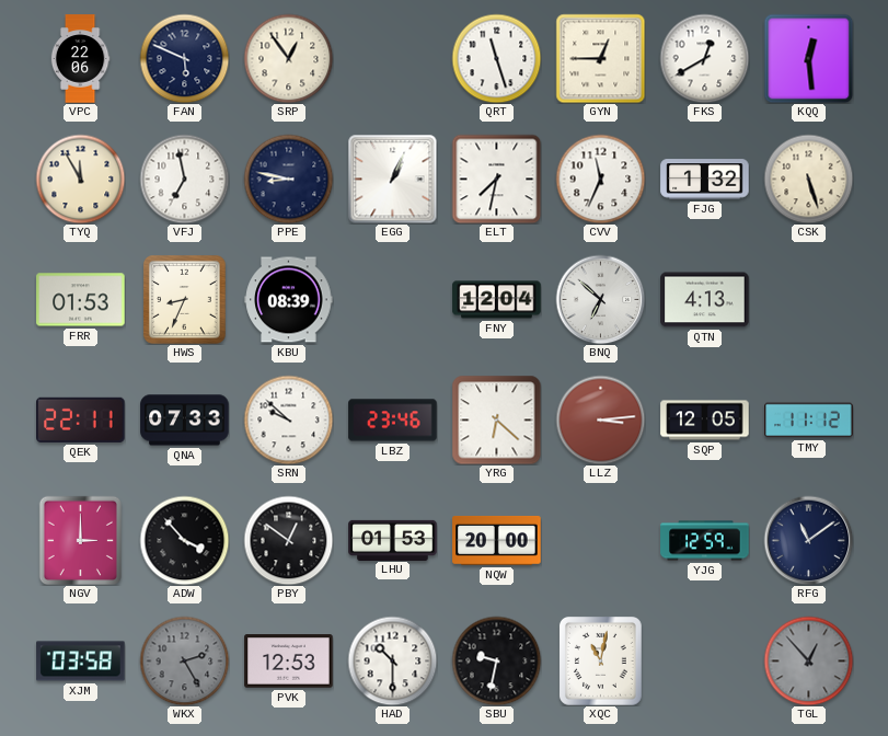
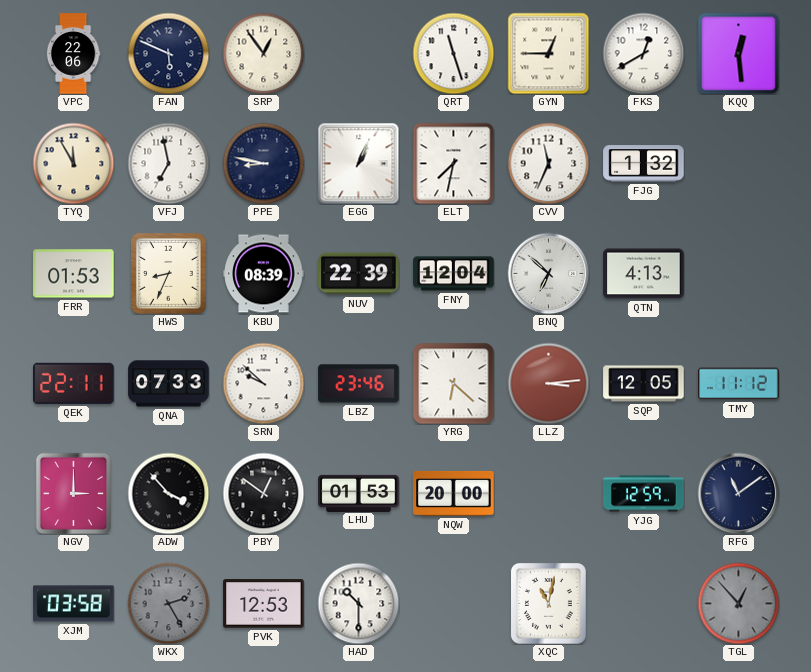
CSK: 5:27 -> none
NUV: none -> 22:39
SBU: 9:32 -> none
